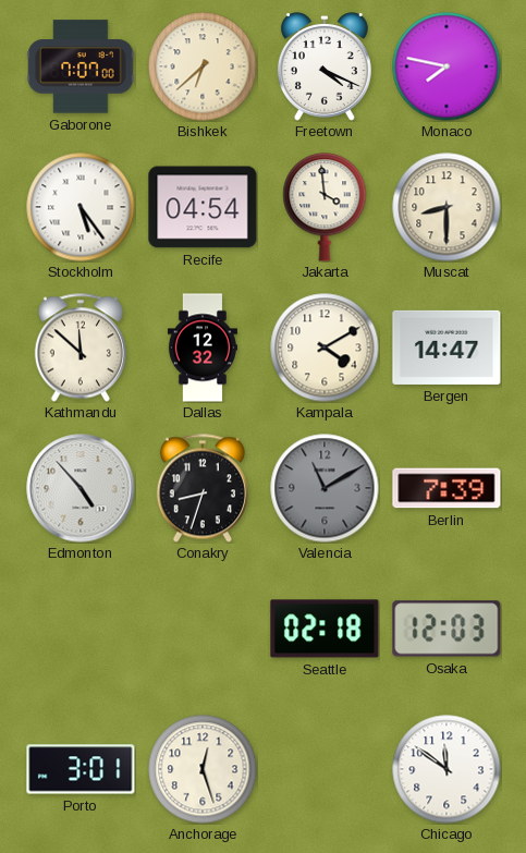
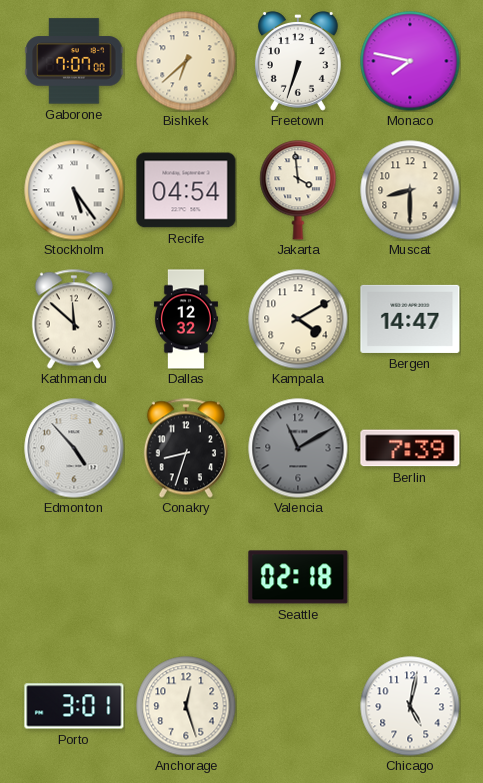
Freetown: 4:19 -> 6:33
Osaka: 12:03 -> none
Chicago: 11:51 -> 5:02
